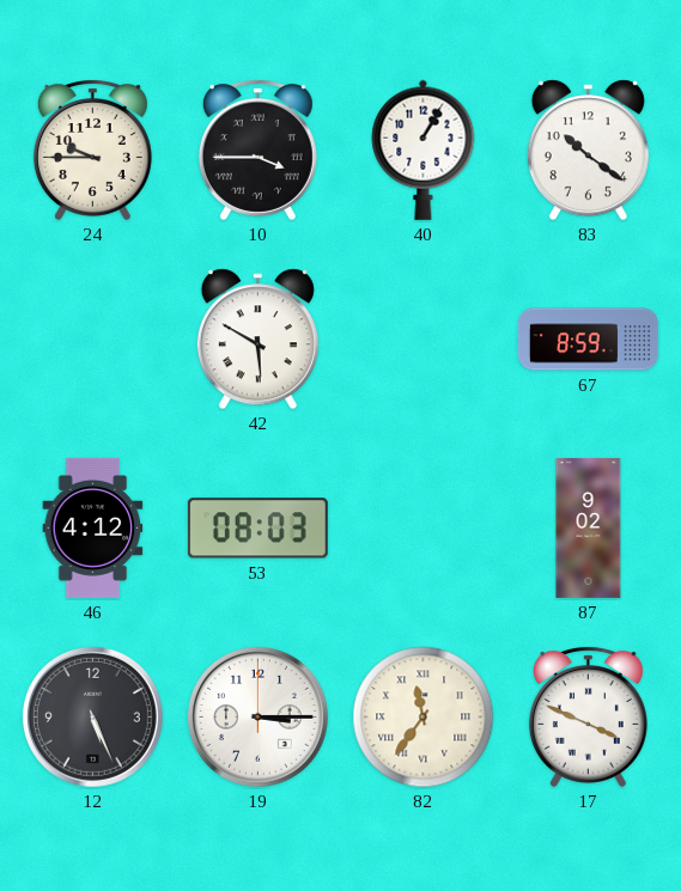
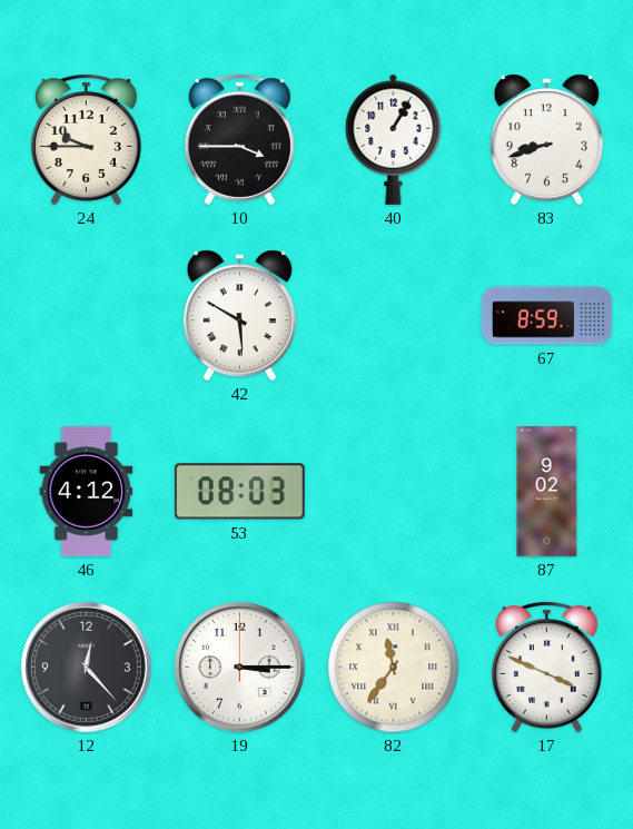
83: 10:21 -> 8:42
12: 5:26 -> 12:23
